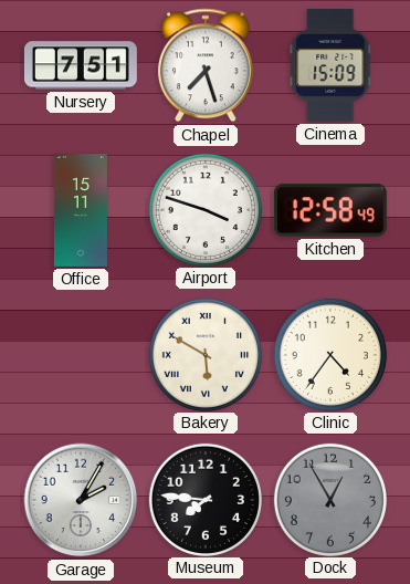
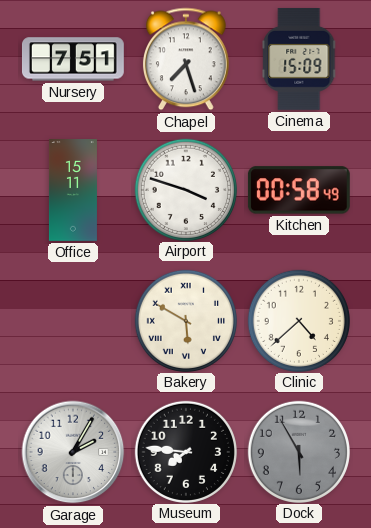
Kitchen: 12:58 -> 00:58
Clinic: 4:36 -> 4:38
Dock: 12:55 -> 5:55
